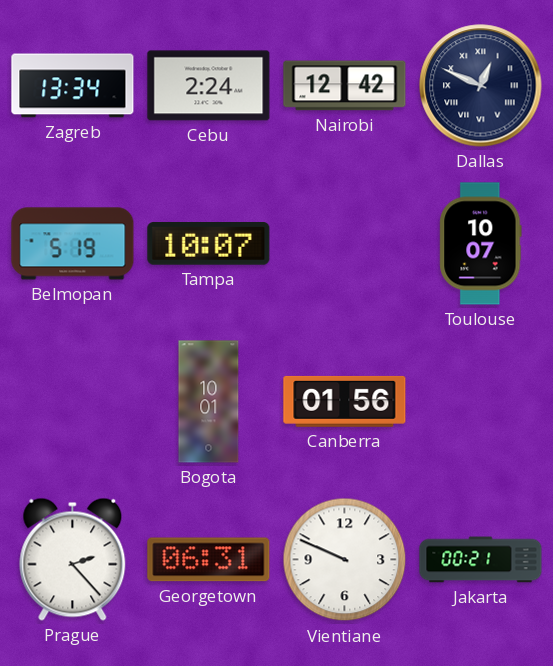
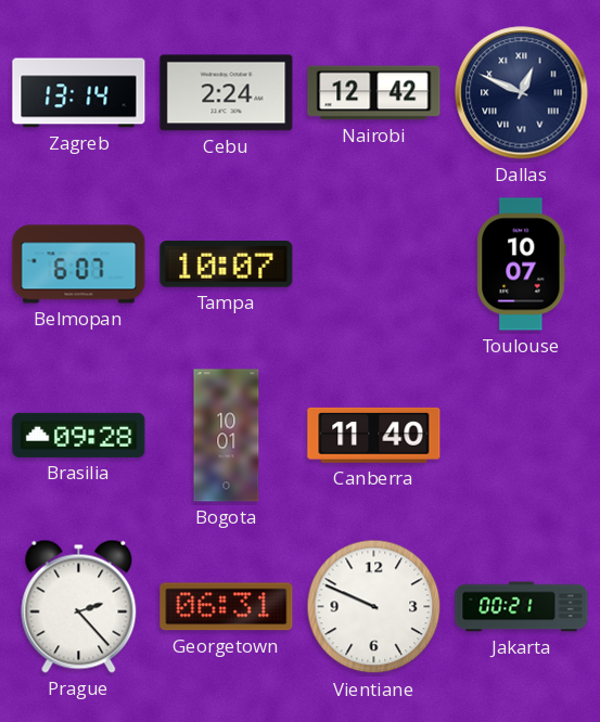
Zagreb: 13:34 -> 13:14
Belmopan: 5:19 -> 6:07
Brasilia: none -> 09:28
Canberra: 01:56 -> 11:40
